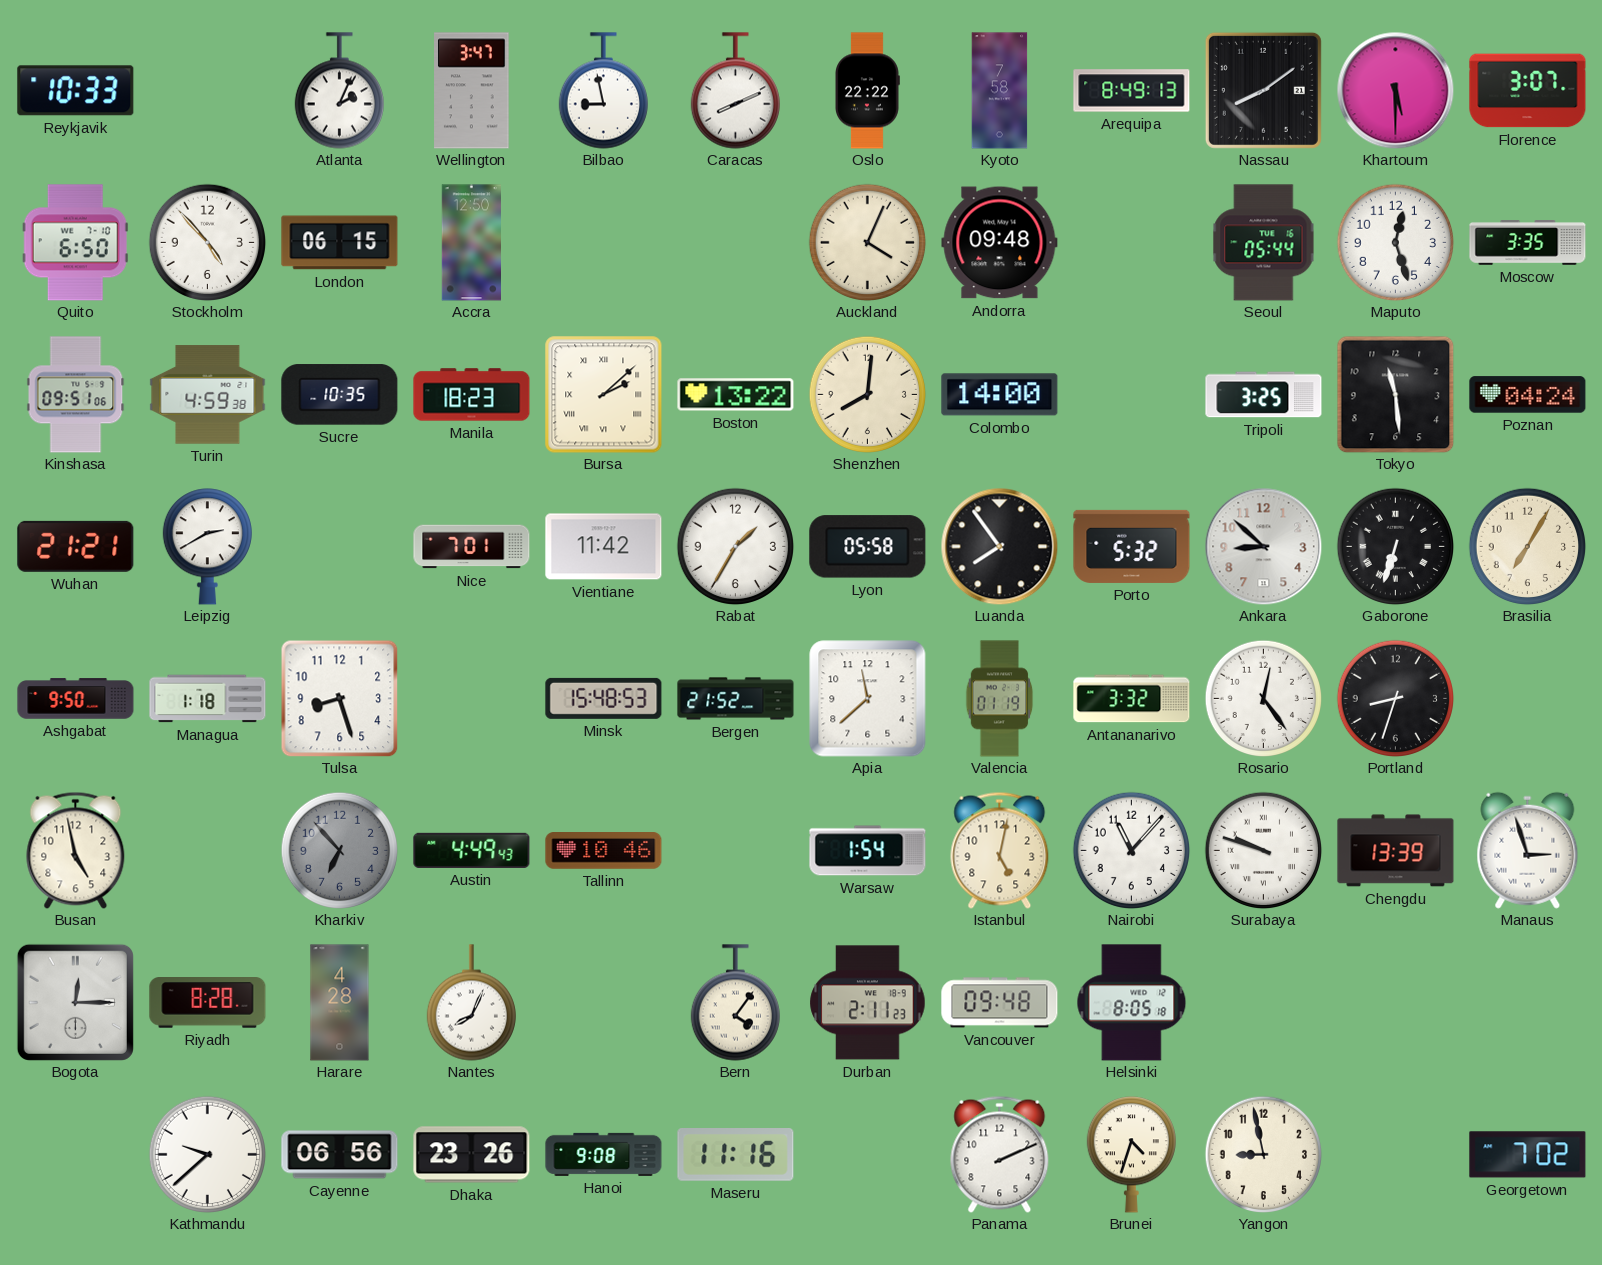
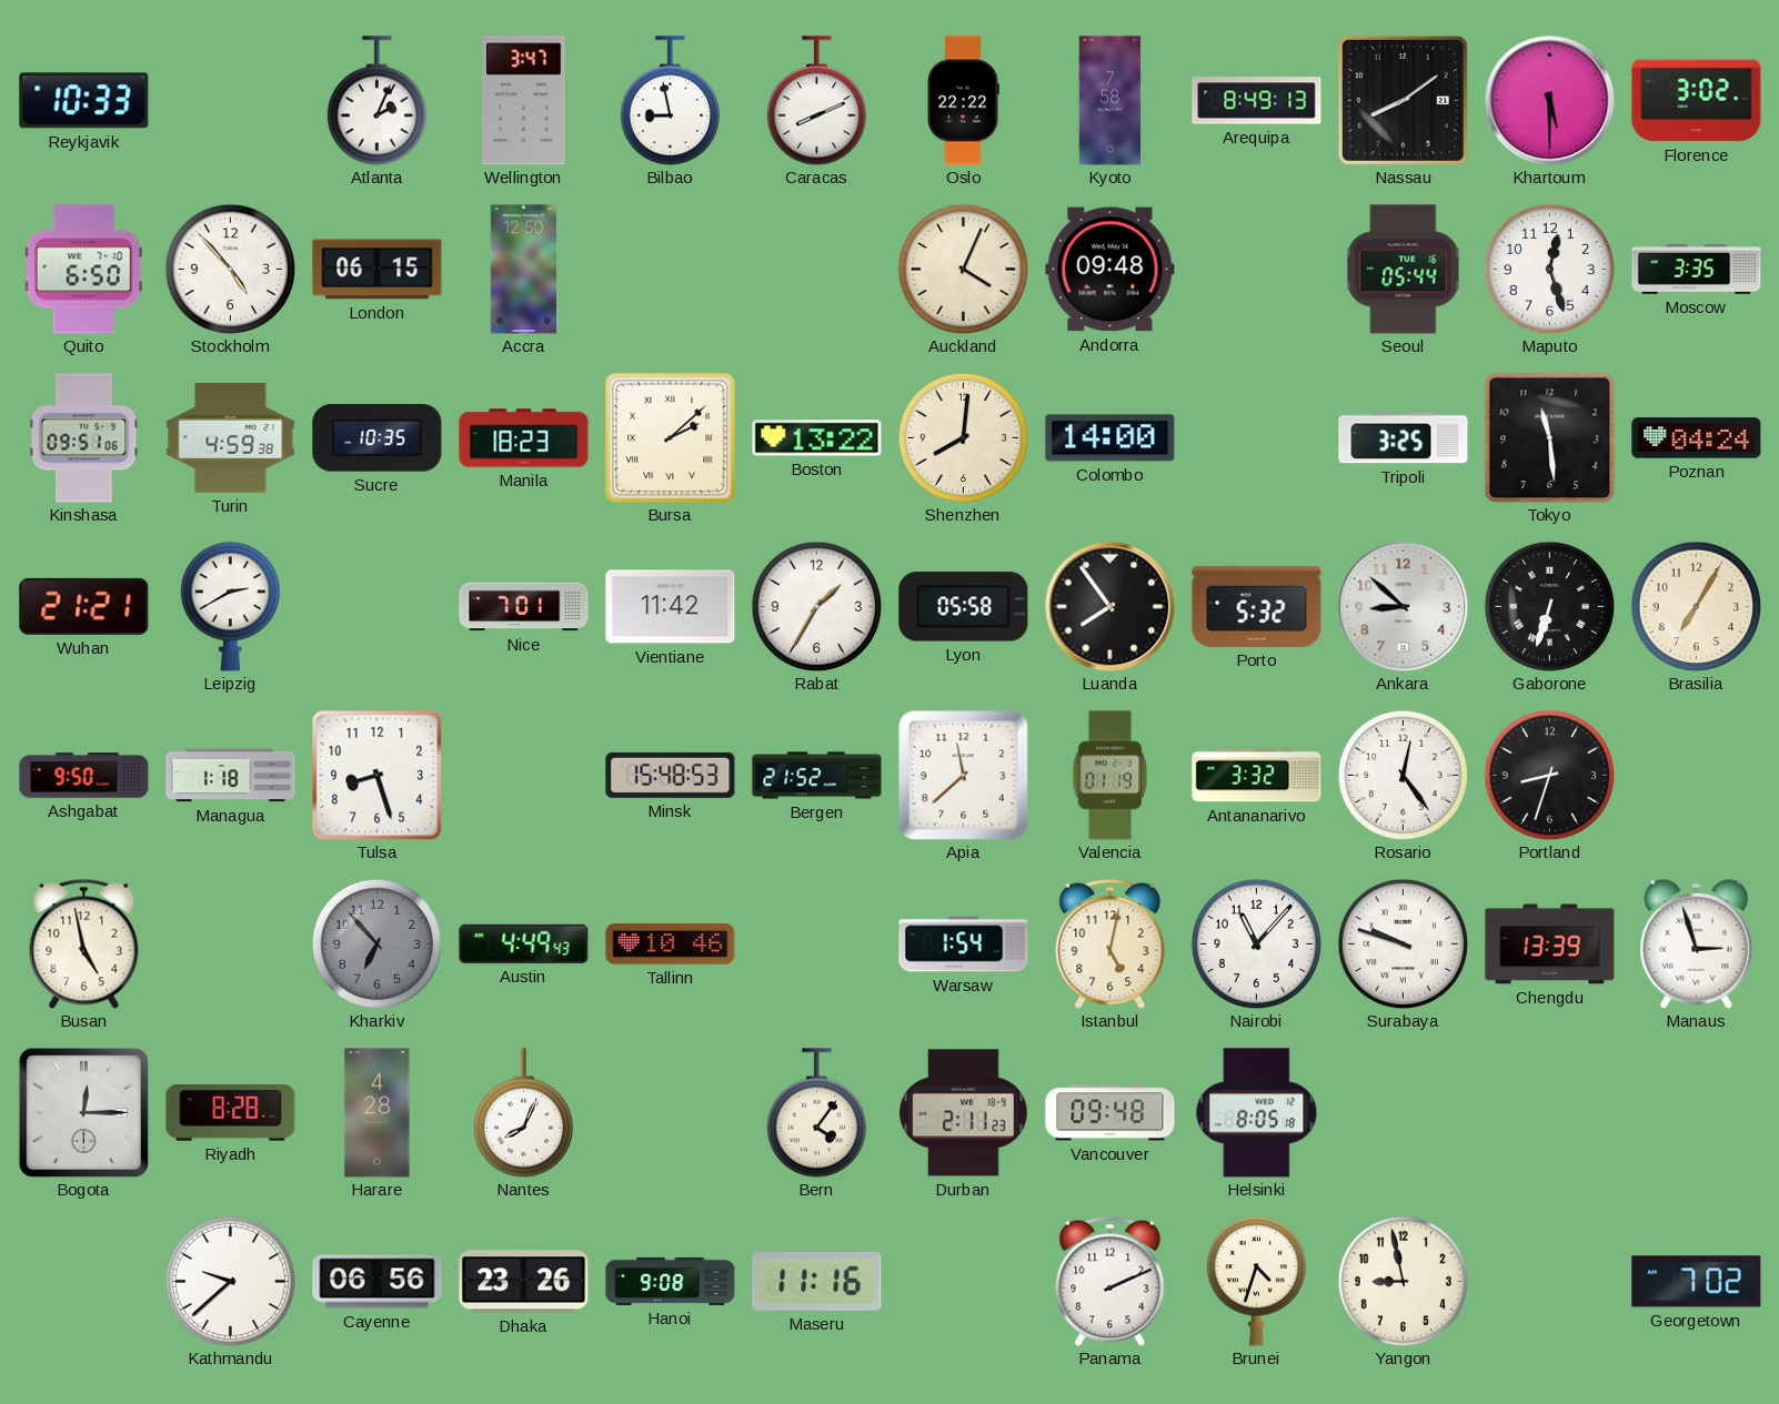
Florence: 3:07 -> 3:02
